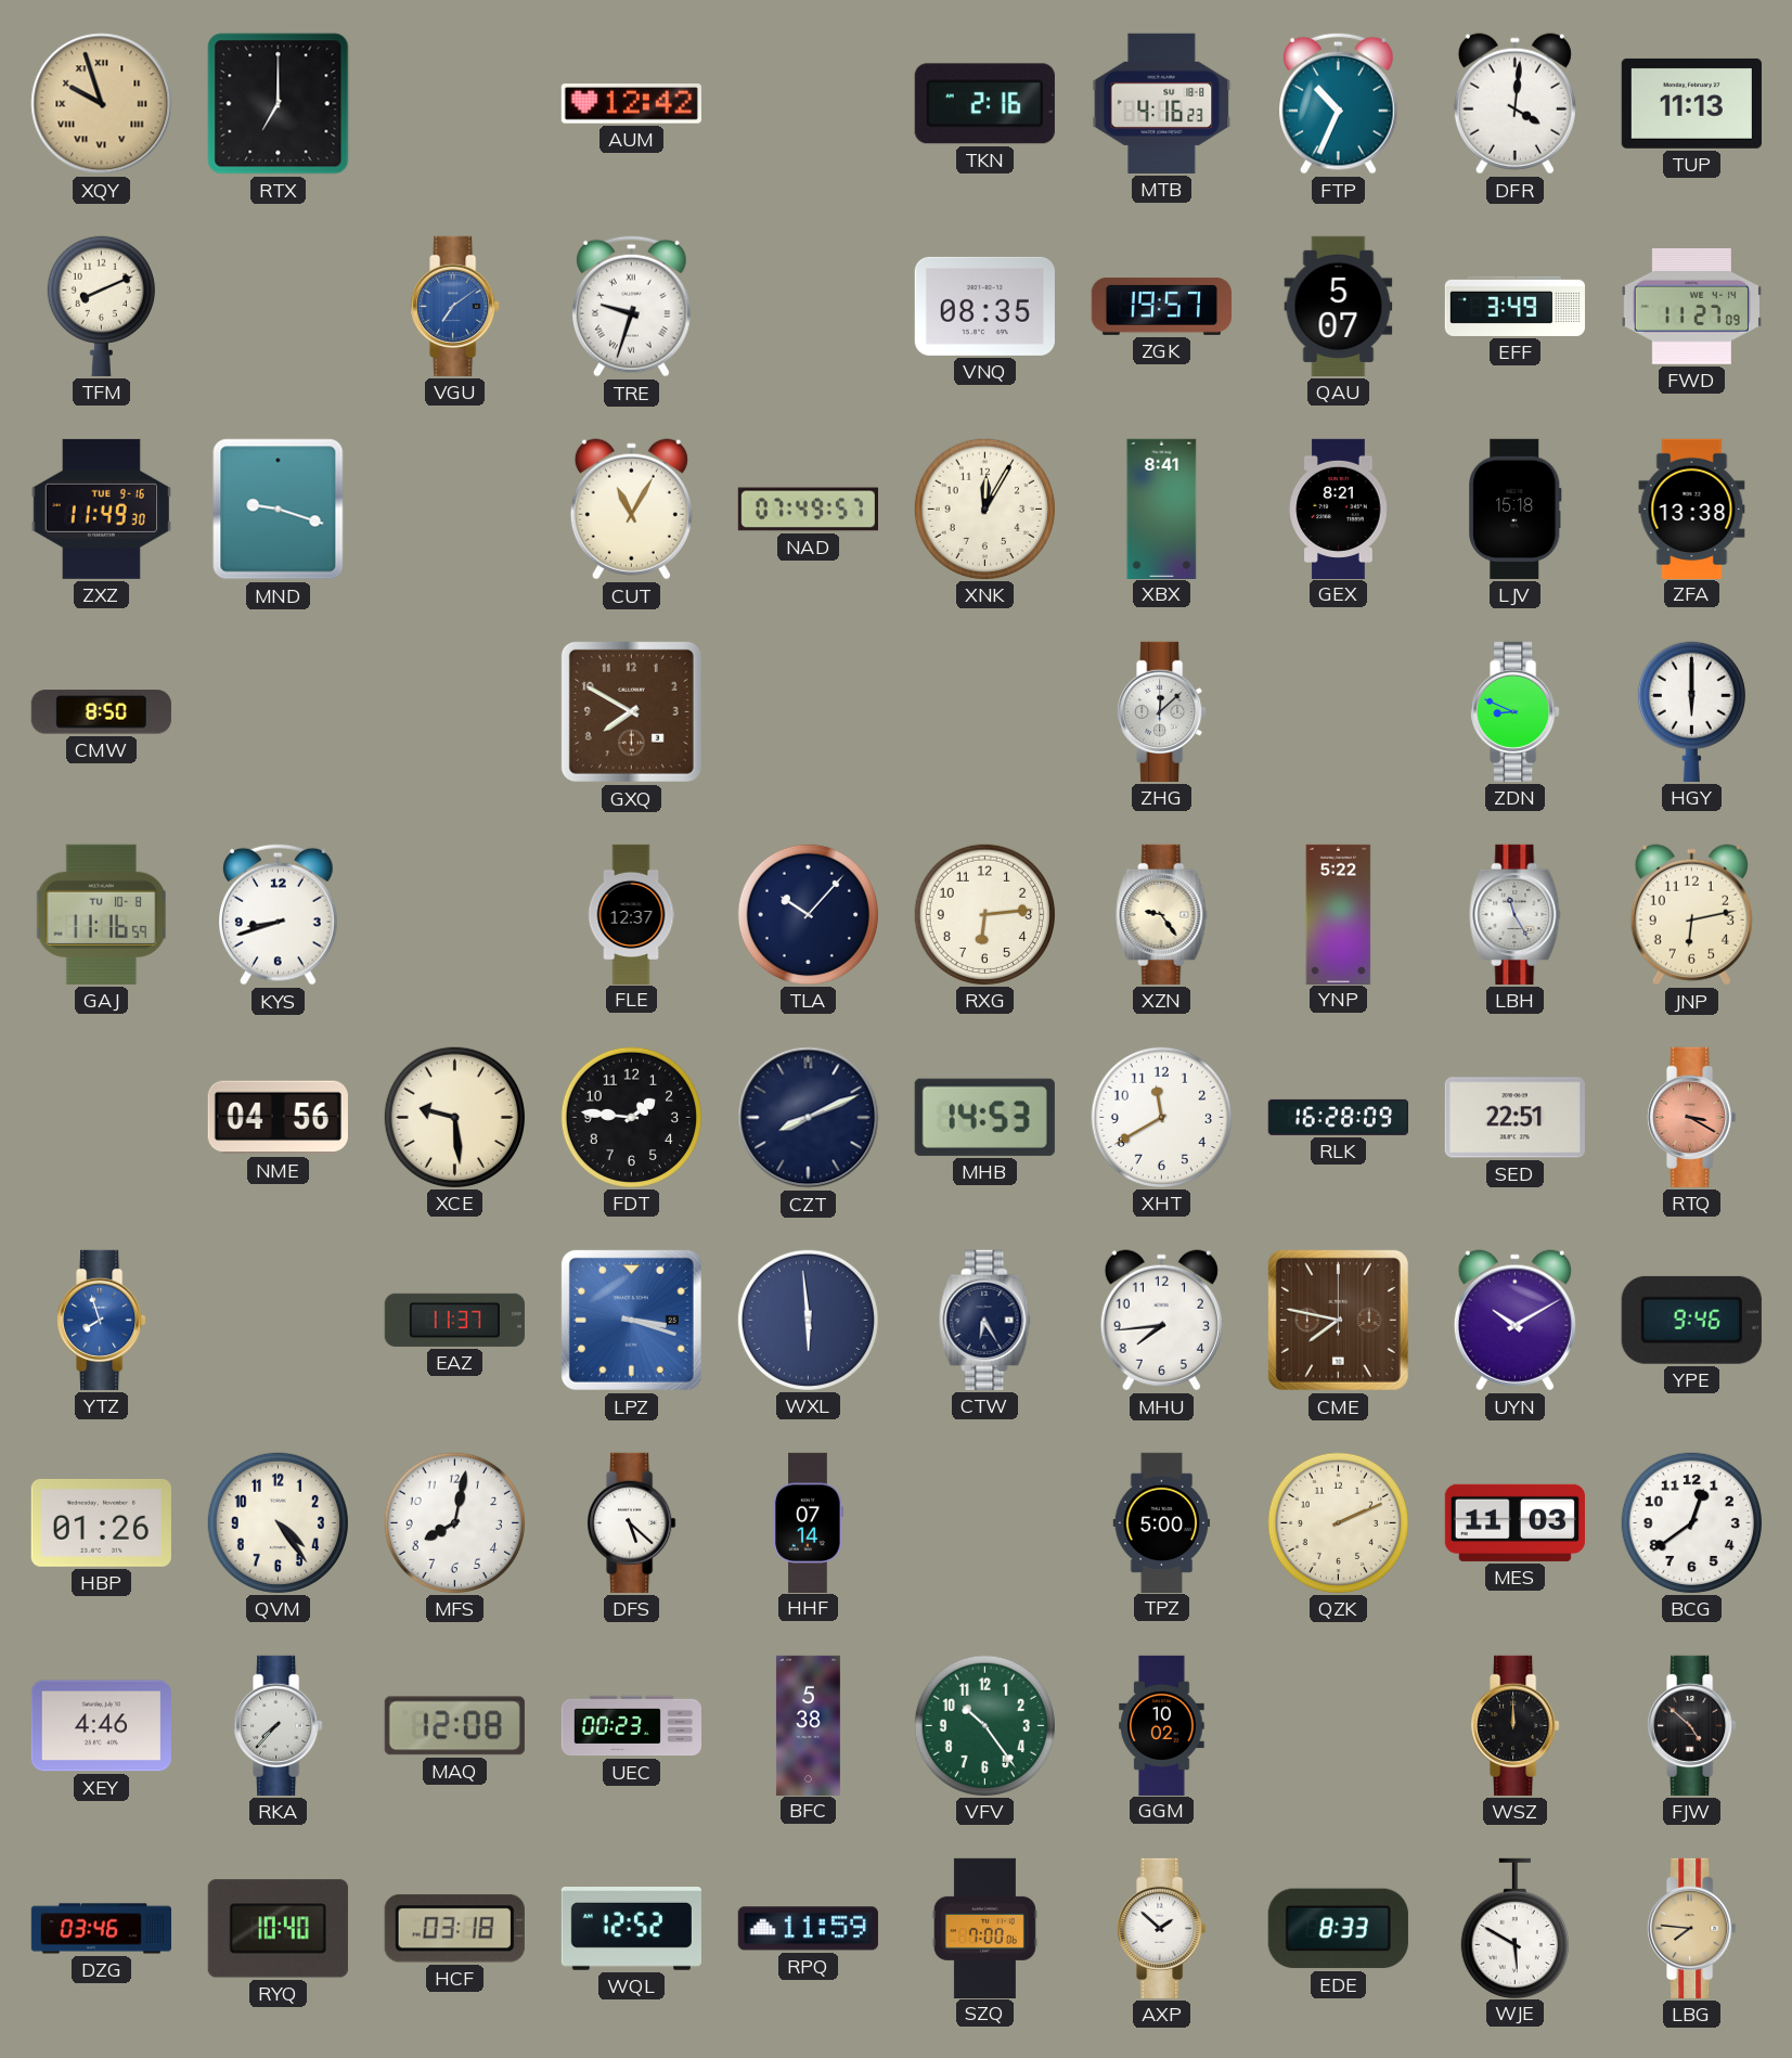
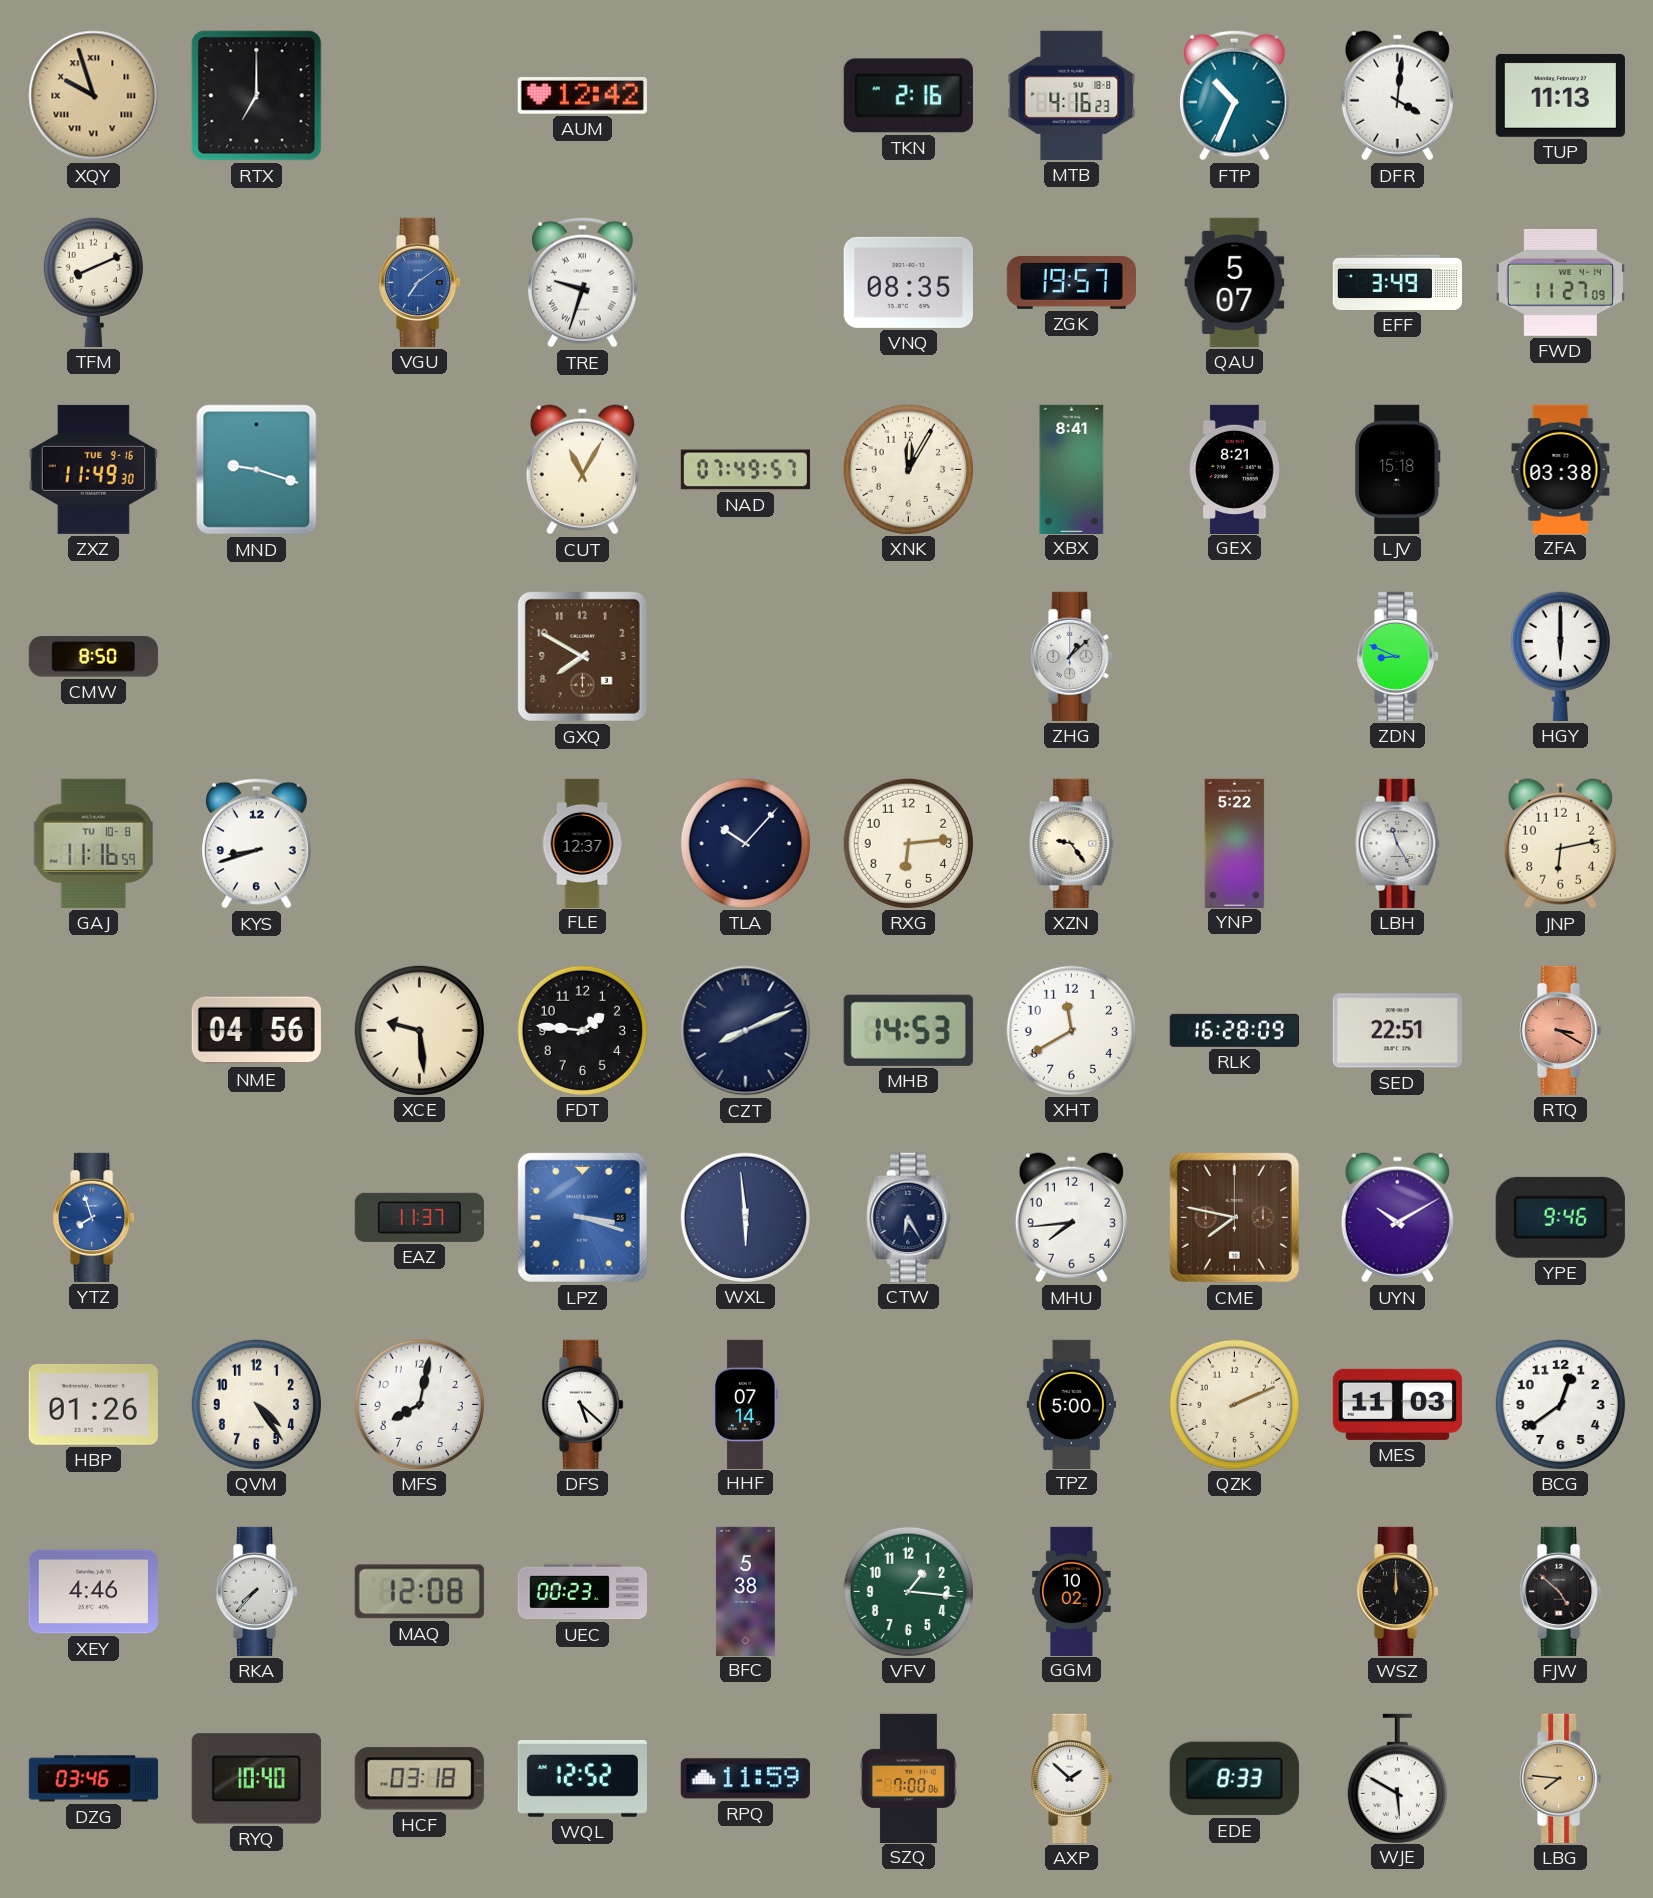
ZFA: 13:38 -> 03:38
ZHG: 12:08 -> 1:08
VFV: 10:24 -> 1:16
